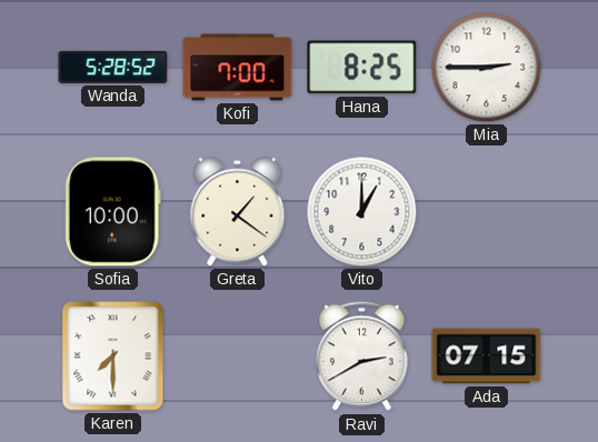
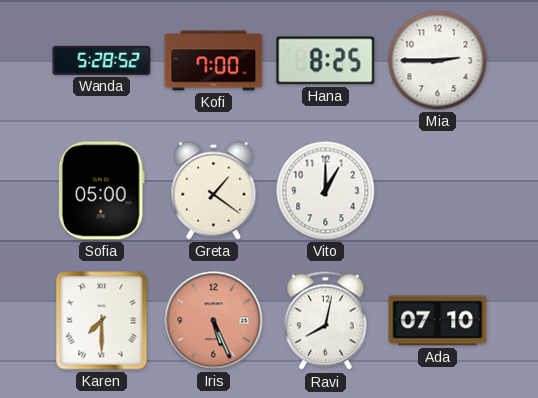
Sofia: 10:00 -> 05:00
Iris: none -> 5:26
Ravi: 2:40 -> 8:02
Ada: 07:15 -> 07:10
